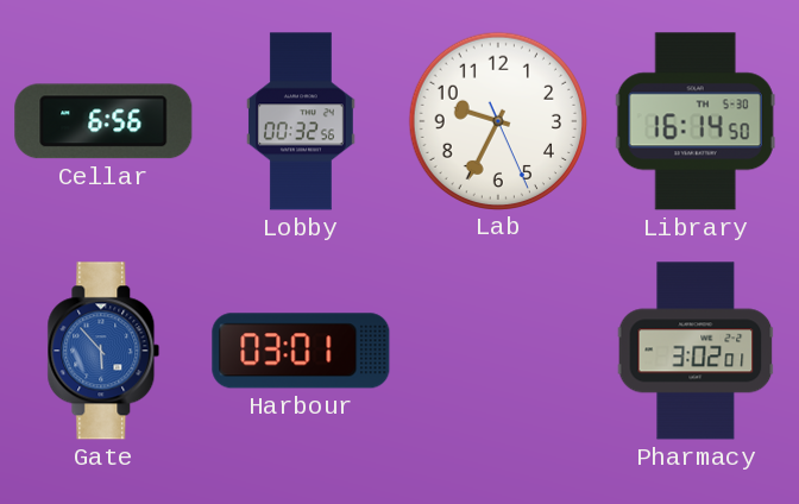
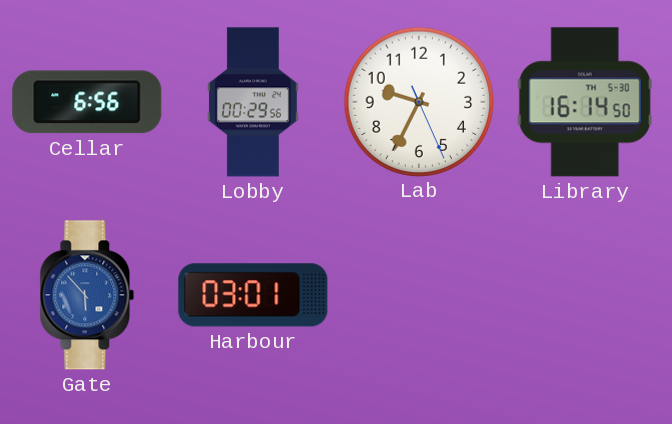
Lobby: 00:32 -> 00:29
Pharmacy: 3:02 -> none
